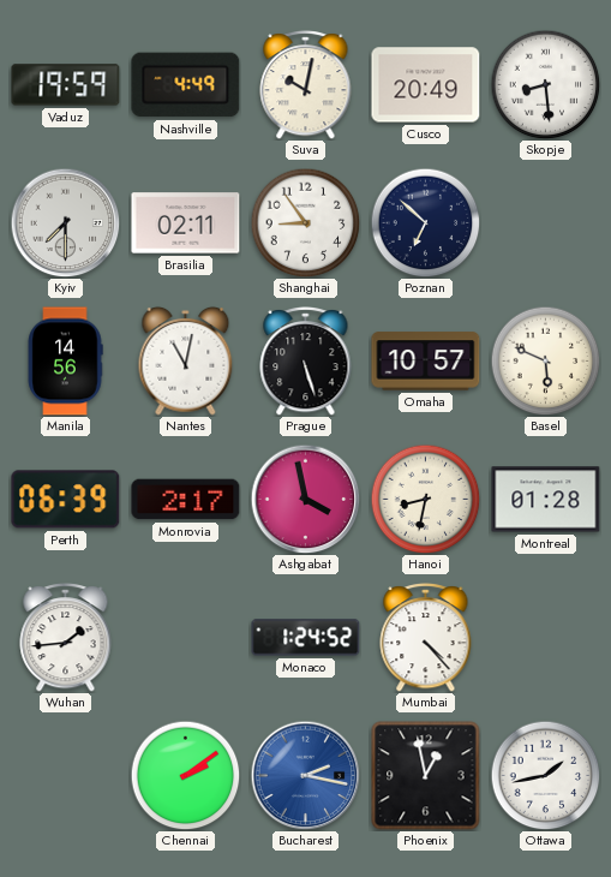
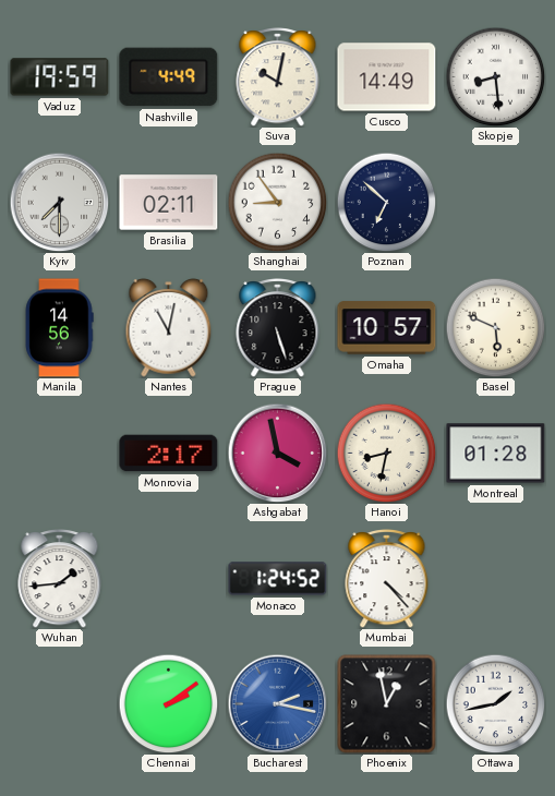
Cusco: 20:49 -> 14:49
Perth: 06:39 -> none
